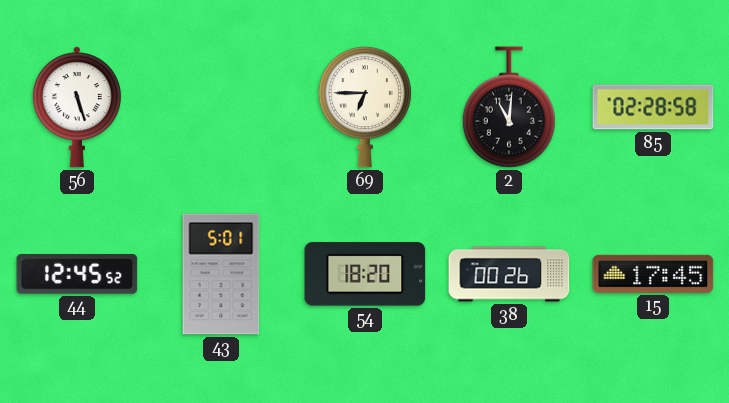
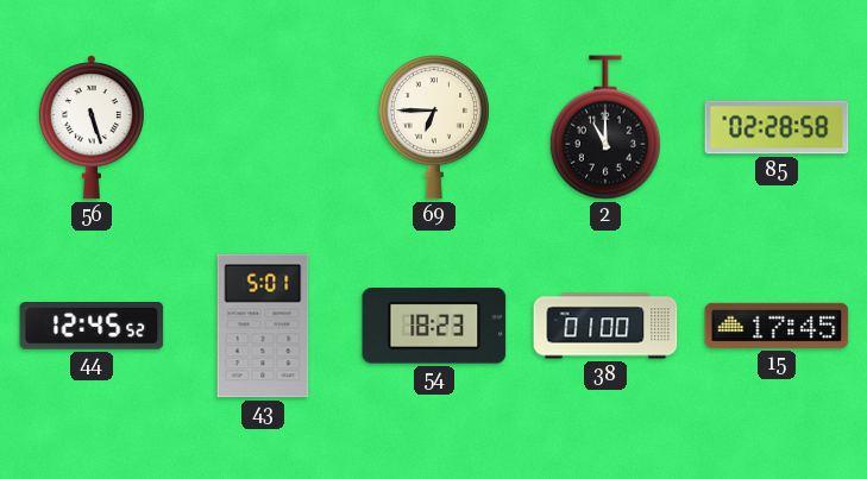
2: 11:01 -> 11:00
54: 18:20 -> 18:23
38: 00:26 -> 01:00
